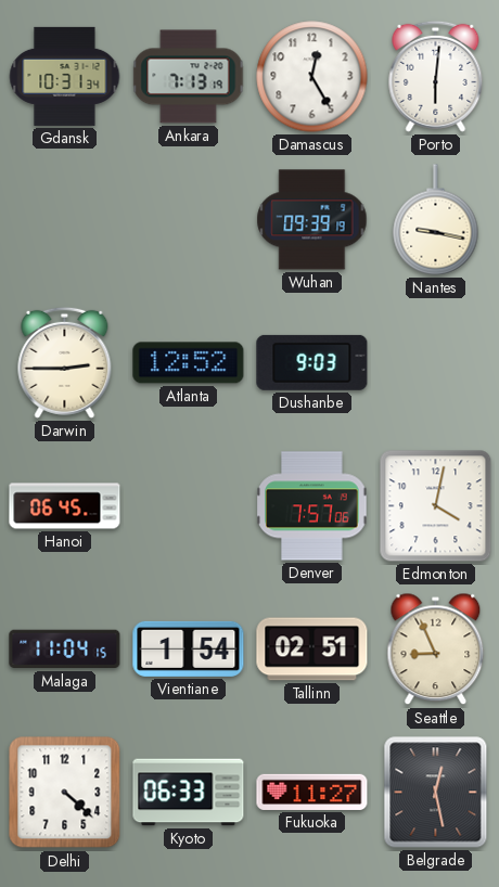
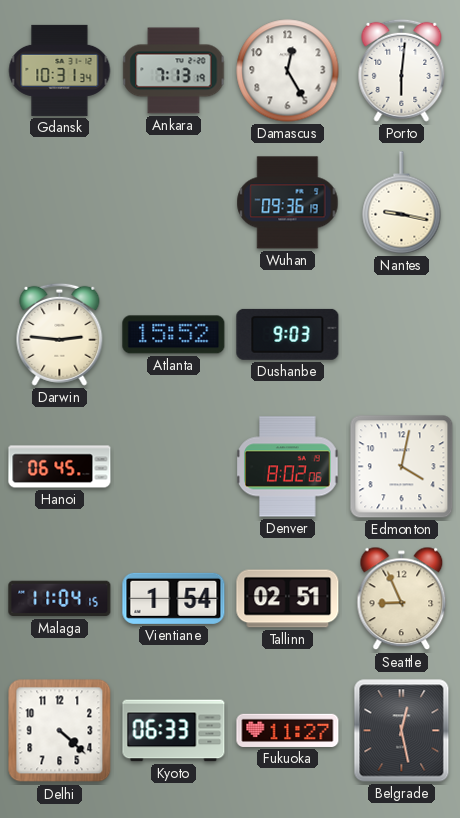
Wuhan: 09:39 -> 09:36
Darwin: 2:45 -> 2:46
Atlanta: 12:52 -> 15:52
Denver: 7:57 -> 8:02
